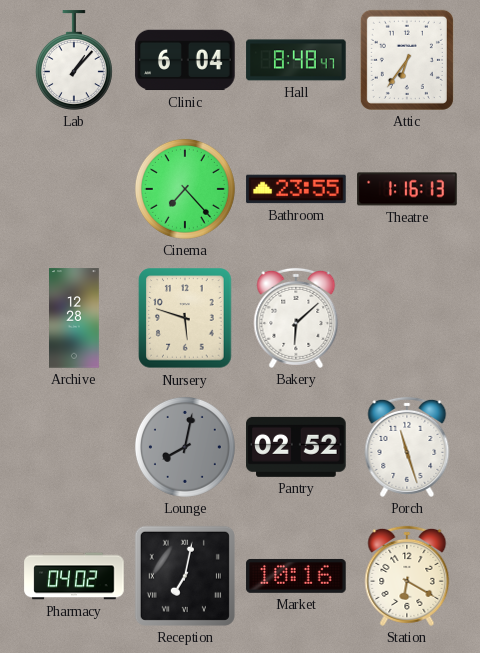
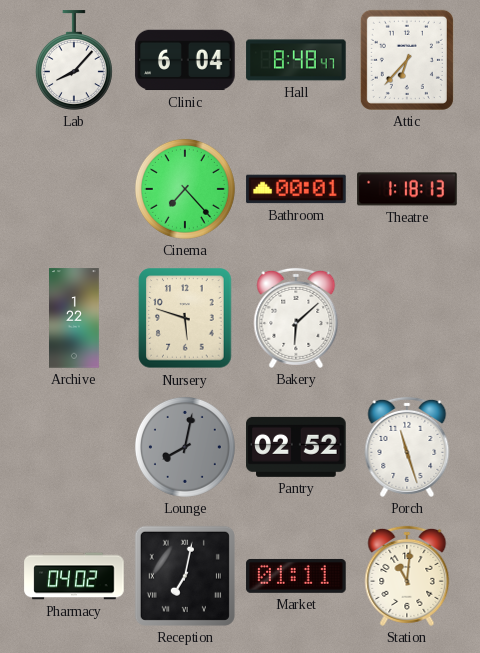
Lab: 1:07 -> 8:07
Attic: 6:36 -> 6:37
Bathroom: 23:55 -> 00:01
Theatre: 1:16 -> 1:18
Archive: 12:28 -> 1:22
Market: 10:16 -> 01:11
Station: 6:20 -> 11:01
